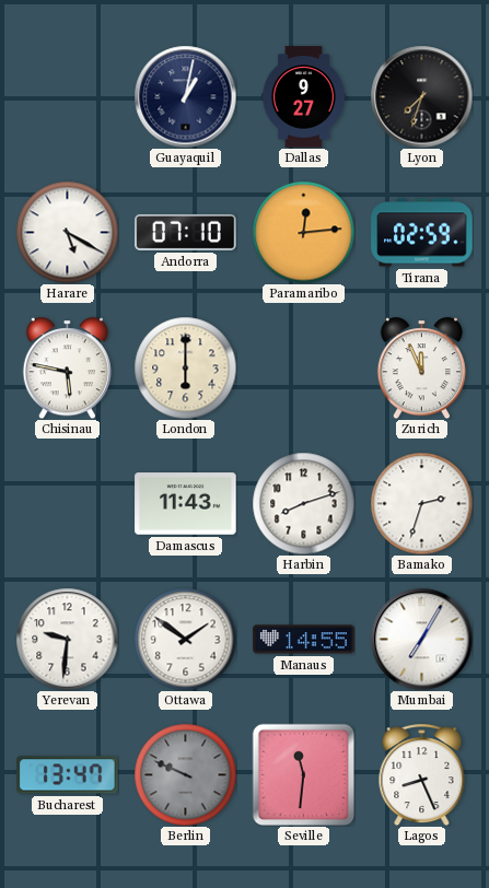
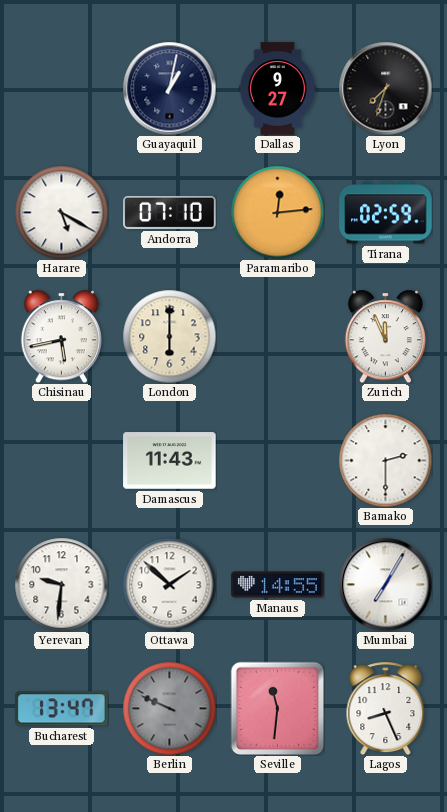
Chisinau: 5:47 -> 5:43
Harbin: 8:12 -> none
Bamako: 2:33 -> 2:30
Ottawa: 1:51 -> 1:52
